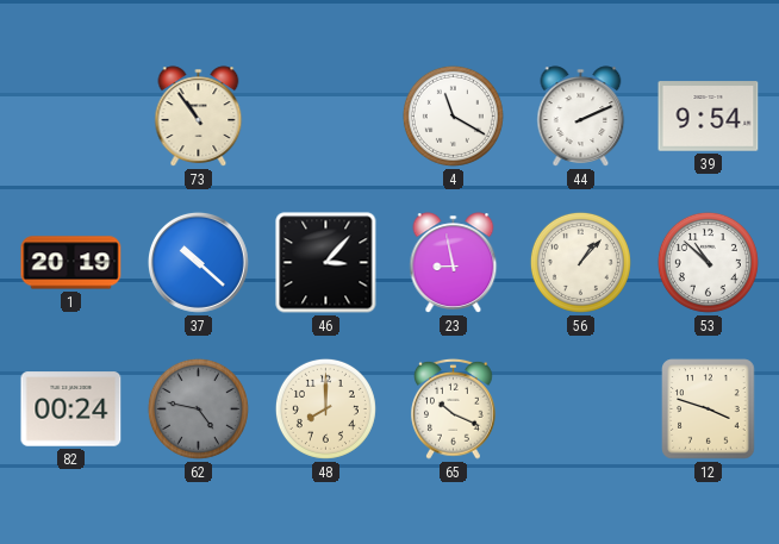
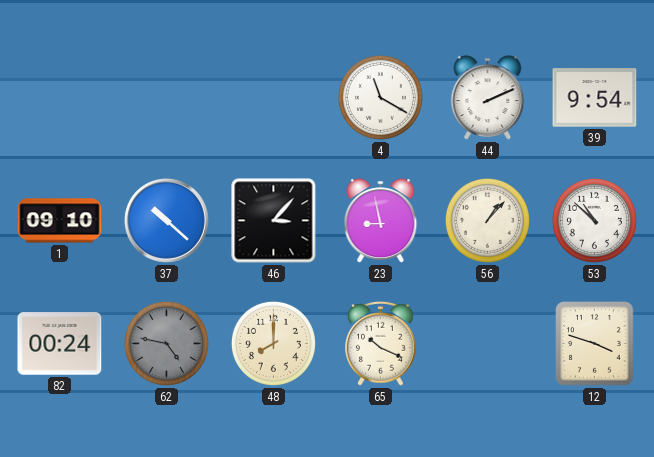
73: 10:54 -> none
1: 20:19 -> 09:10
